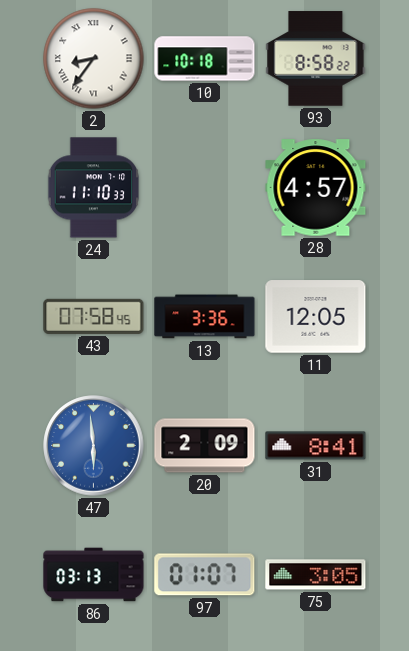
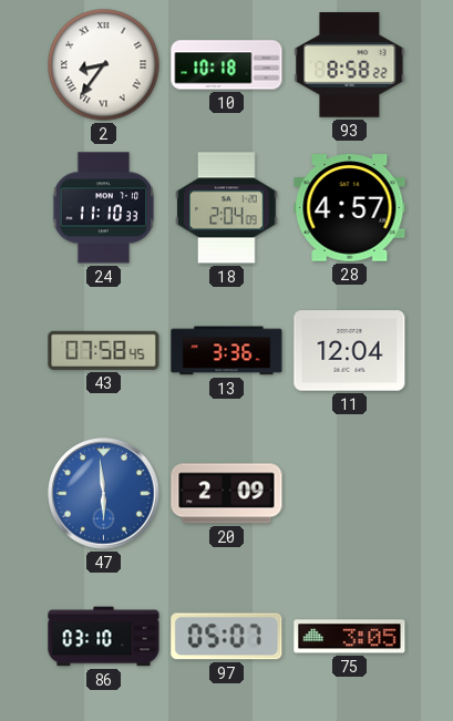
18: none -> 2:04
11: 12:05 -> 12:04
31: 8:41 -> none
86: 03:13 -> 03:10
97: 01:07 -> 05:07
